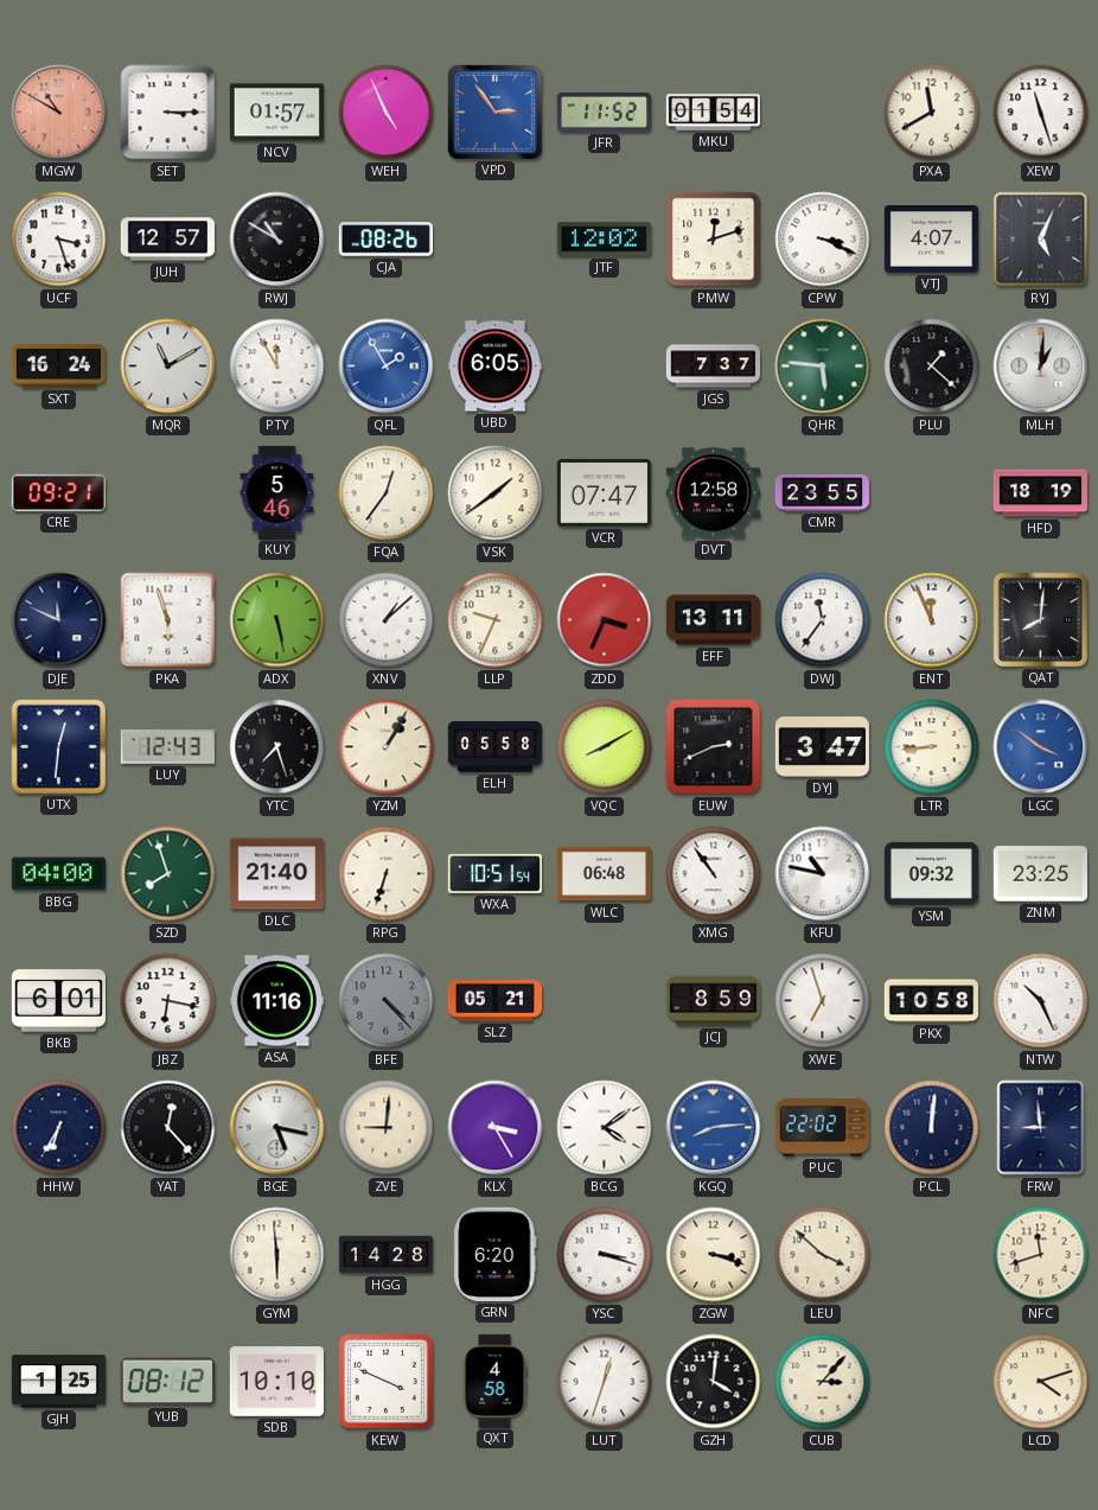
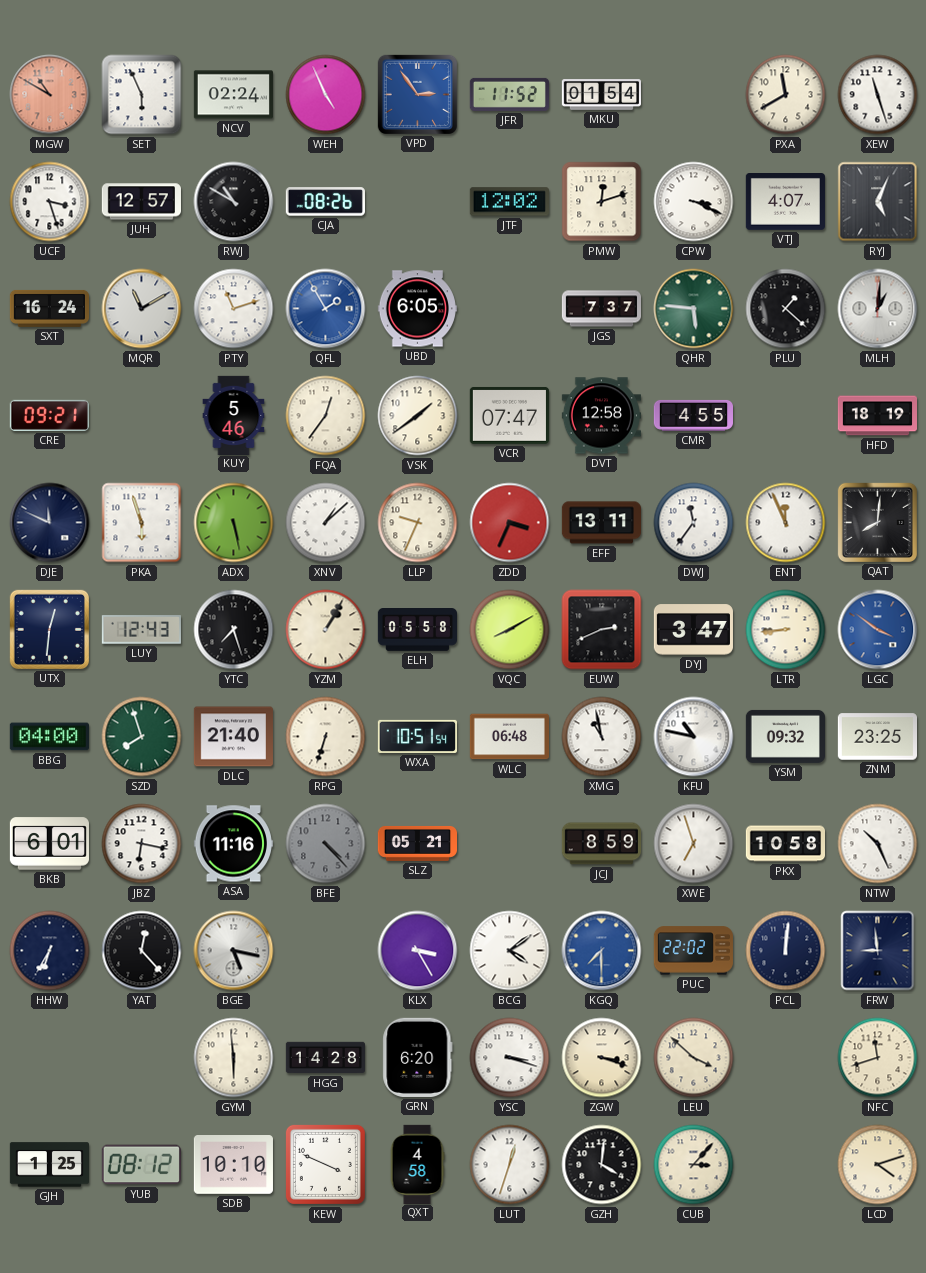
SET: 3:15 -> 5:56
NCV: 01:57 -> 02:24
PTY: 11:55 -> 11:12
CMR: 23:55 -> 4:55
XMG: 10:54 -> 10:58
ZVE: 9:01 -> none
KGQ: 8:14 -> 7:30
